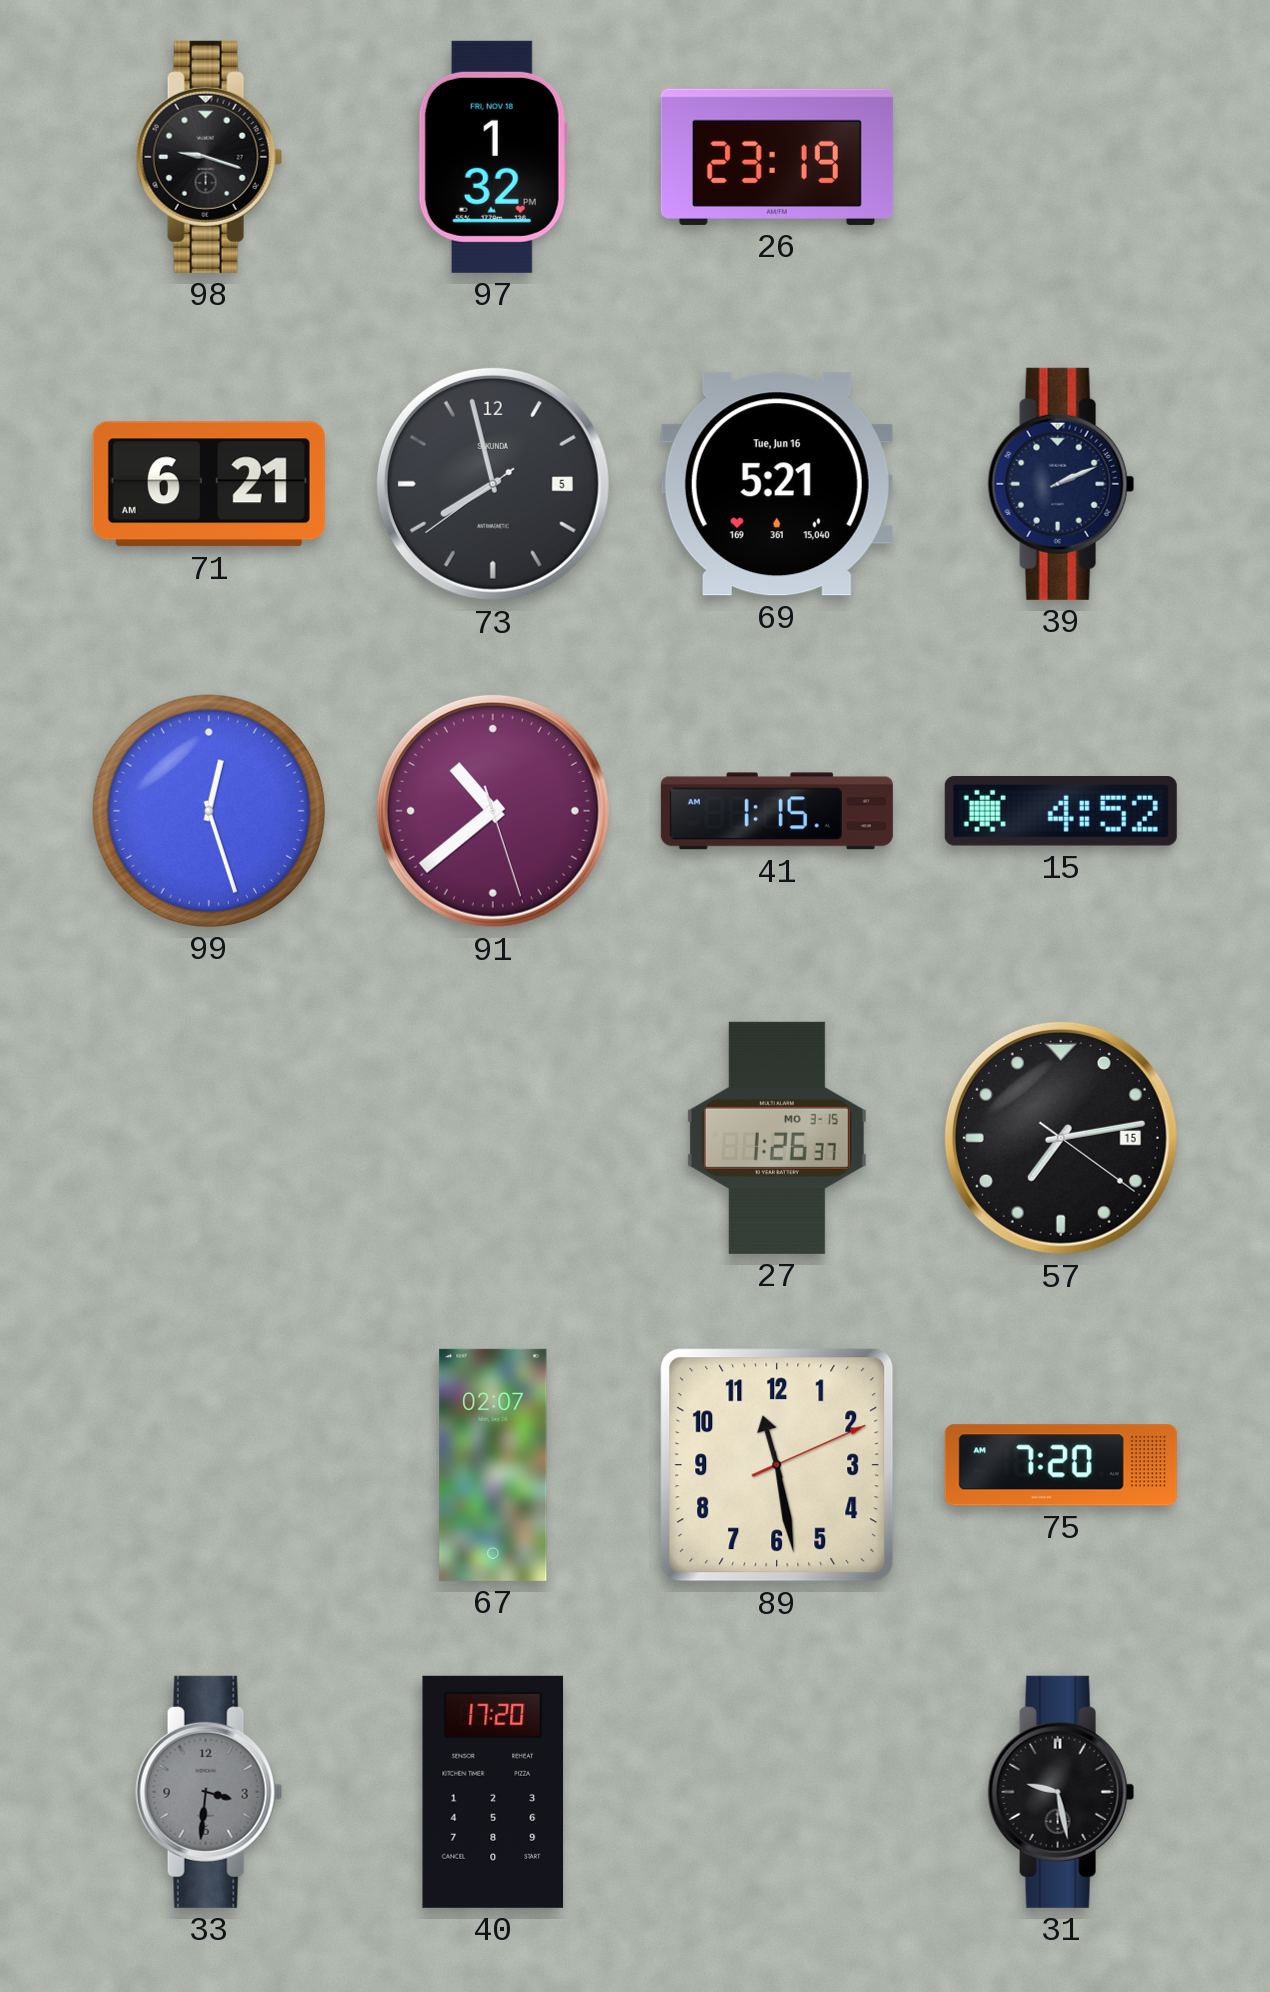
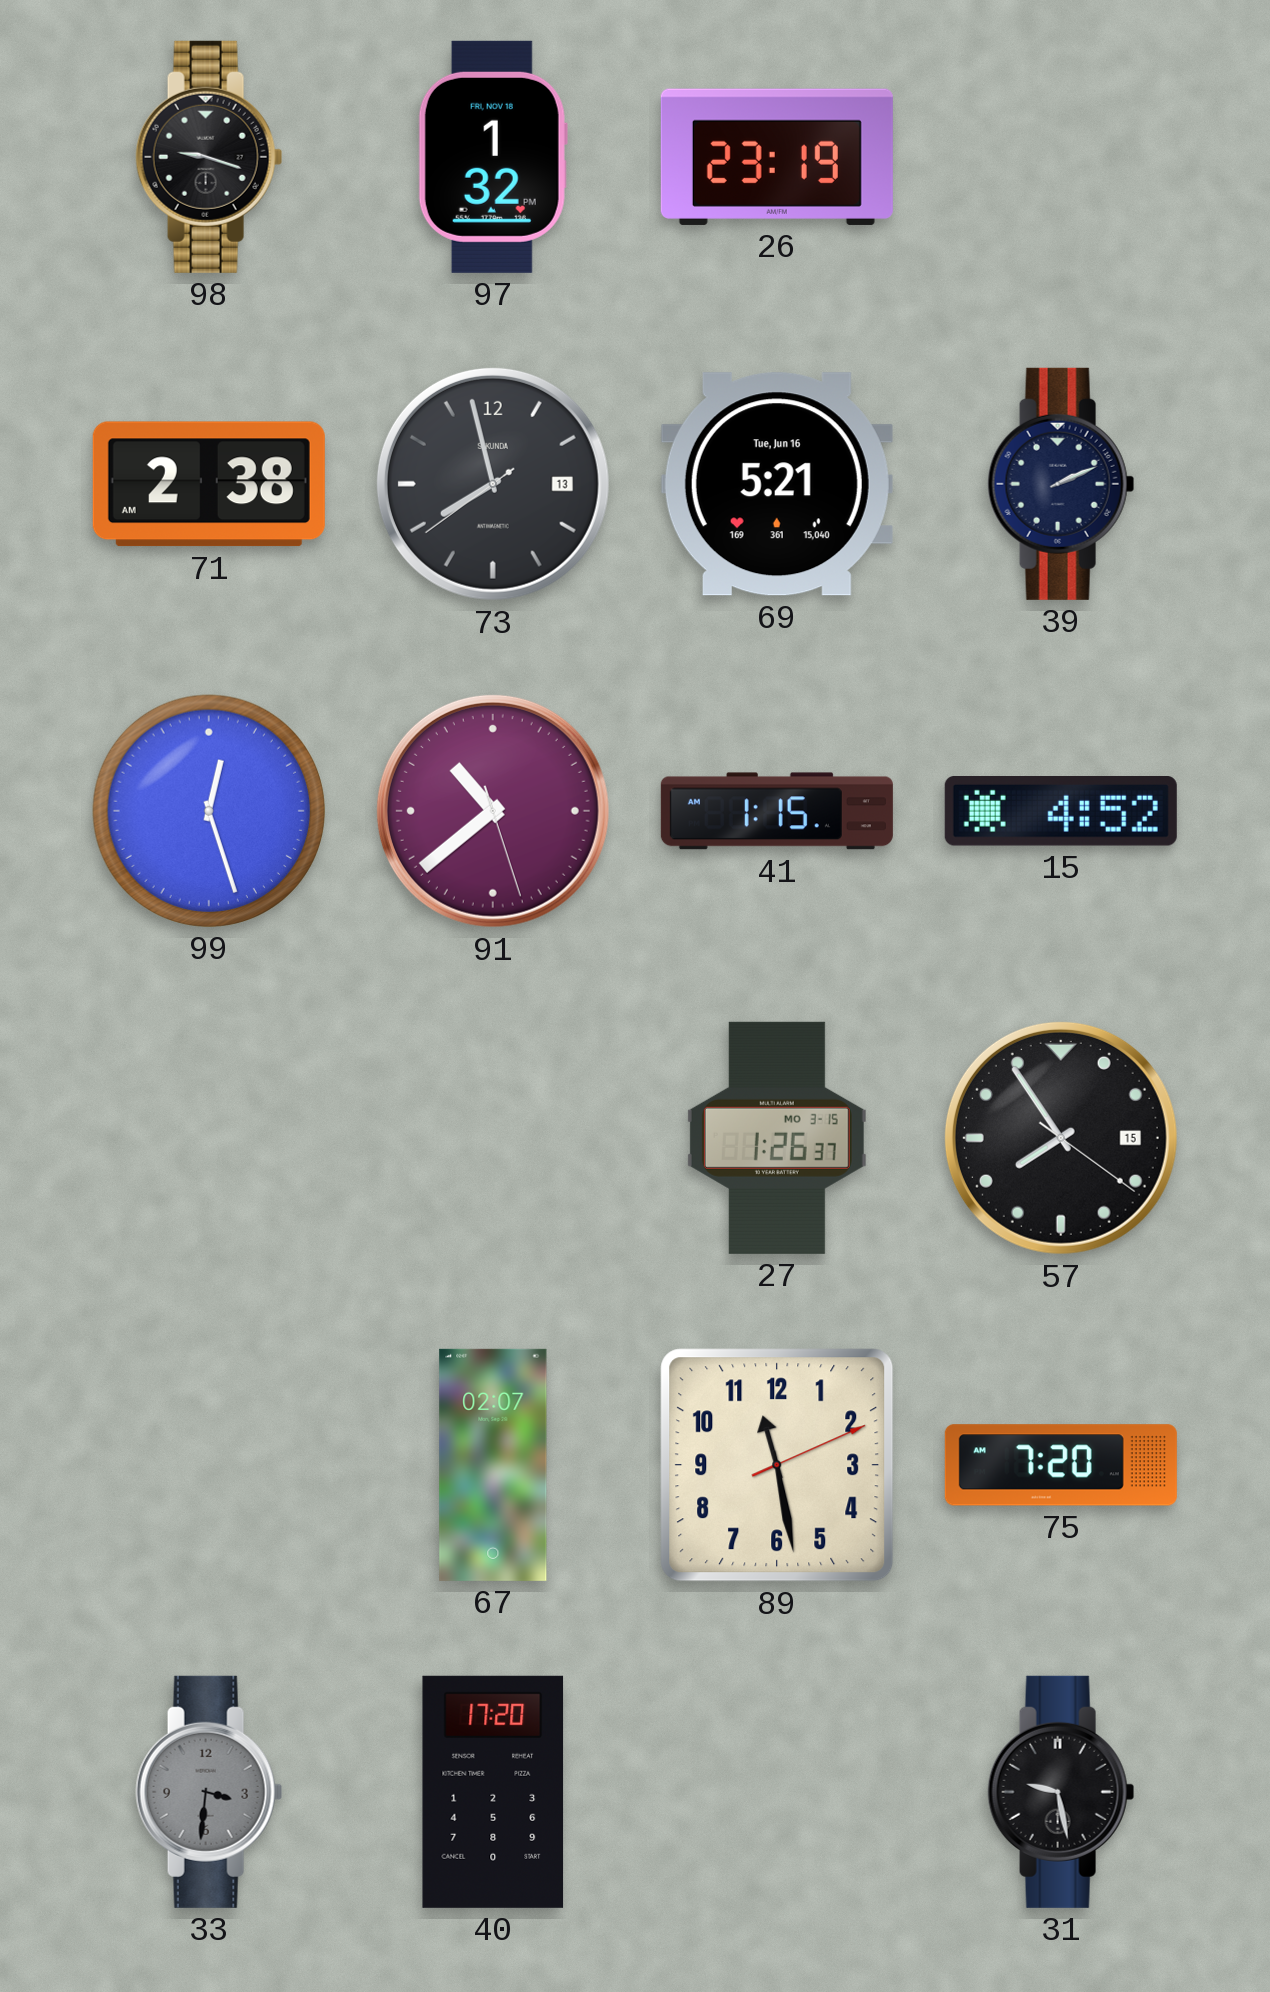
71: 6:21 -> 2:38
73 date: 5 -> 13
57: 7:13 -> 7:54
